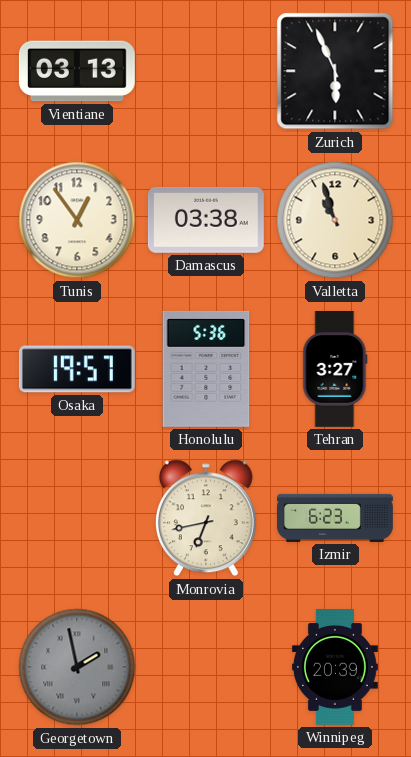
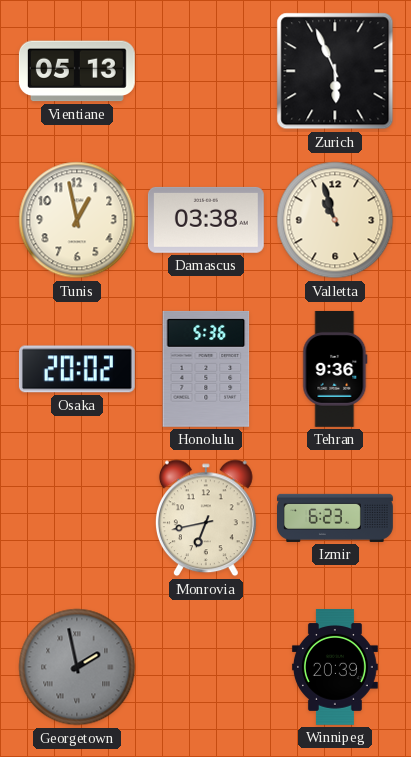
Vientiane: 03:13 -> 05:13
Tunis: 12:54 -> 12:58
Osaka: 19:57 -> 20:02
Tehran: 3:27 -> 9:36
